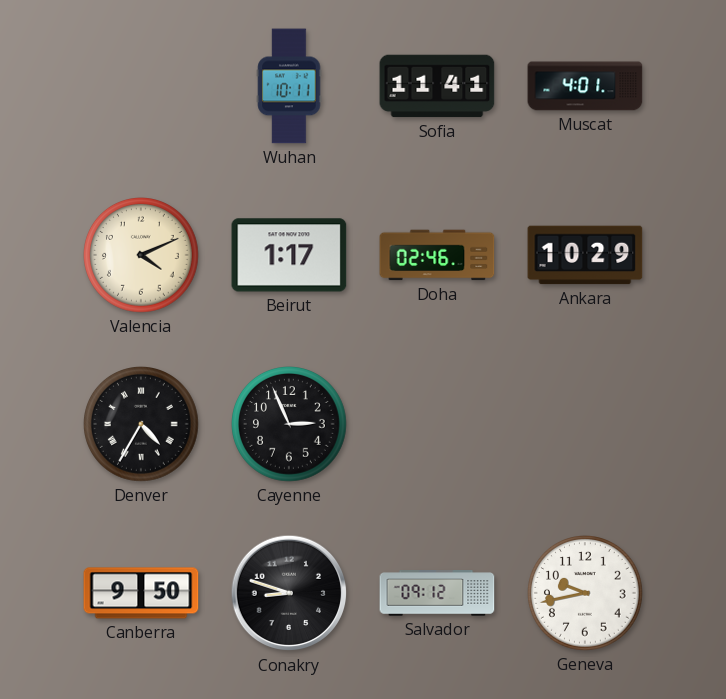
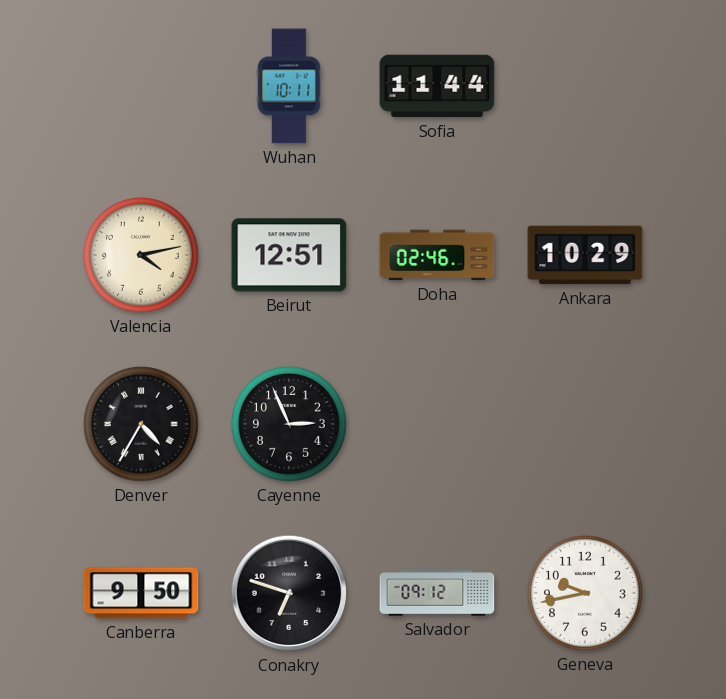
Sofia: 11:41 -> 11:44
Muscat: 4:01 -> none
Valencia: 4:11 -> 4:13
Beirut: 1:17 -> 12:51
Conakry: 8:48 -> 6:48
